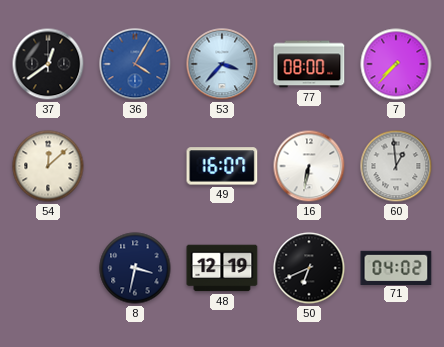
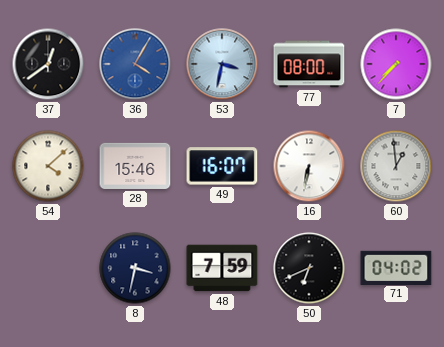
53: 3:37 -> 3:32
54: 12:08 -> 4:08
28: none -> 15:46
48: 12:19 -> 7:59
